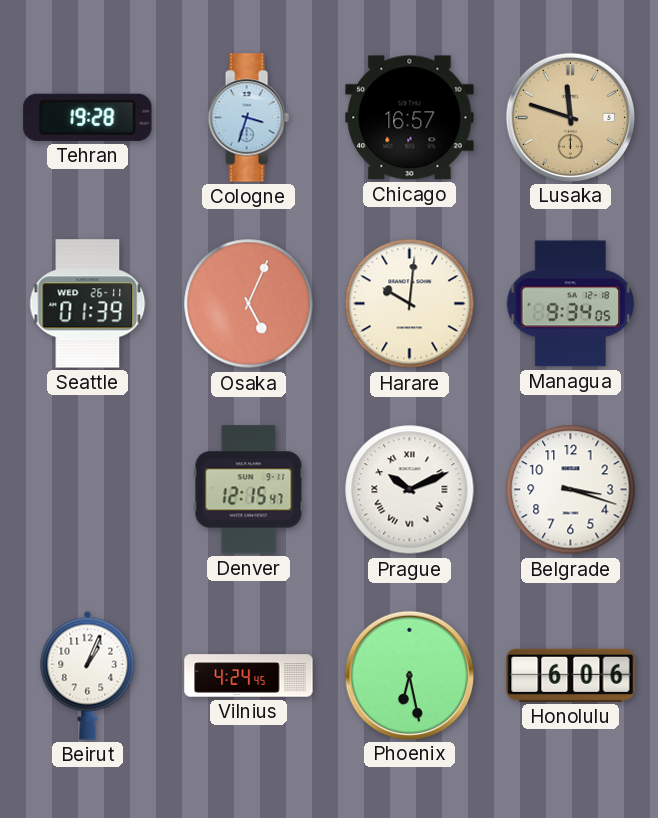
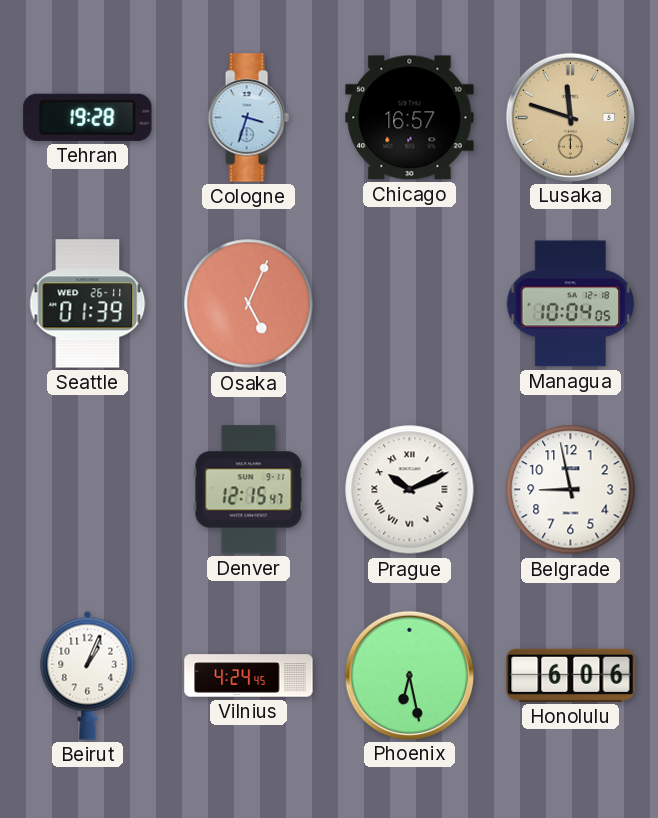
Harare: 10:01 -> none
Managua: 9:34 -> 10:04
Belgrade: 3:18 -> 8:58
